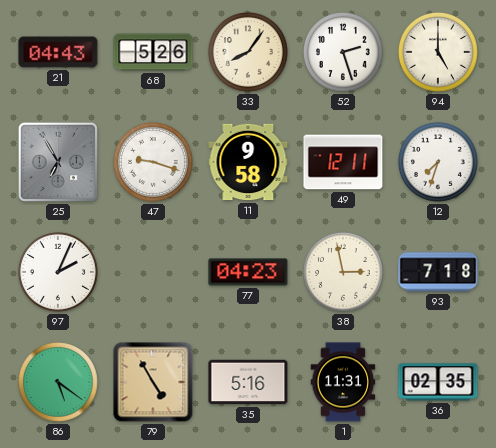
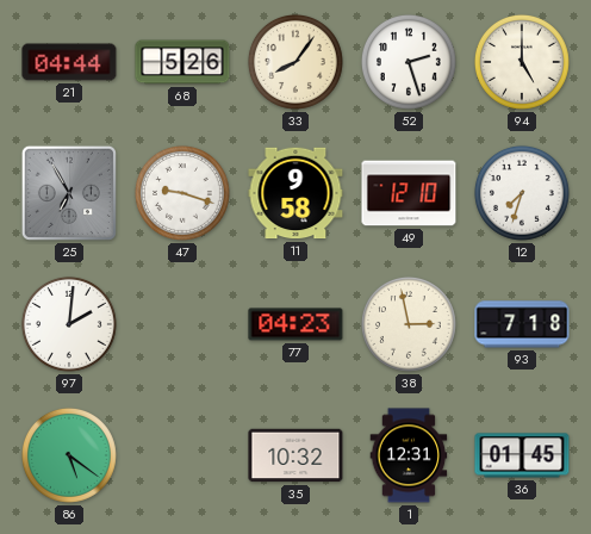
21: 04:43 -> 04:44
49: 12:11 -> 12:10
97: 2:04 -> 2:01
79: 4:55 -> none
35: 5:16 -> 10:32
1: 11:31 -> 12:31
36: 02:35 -> 01:45
